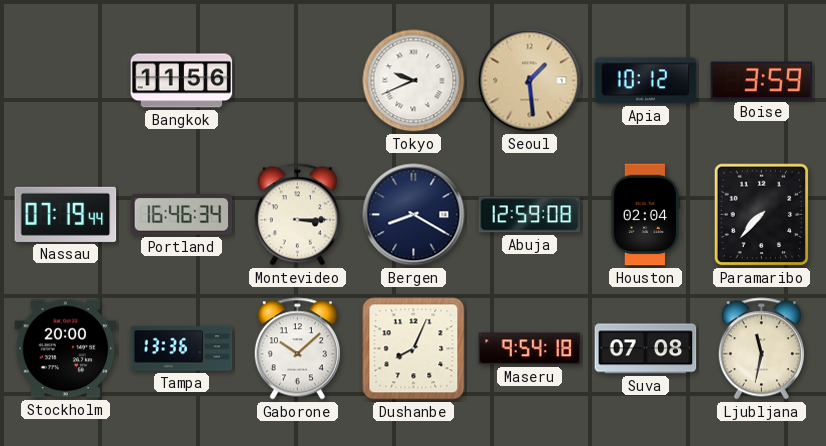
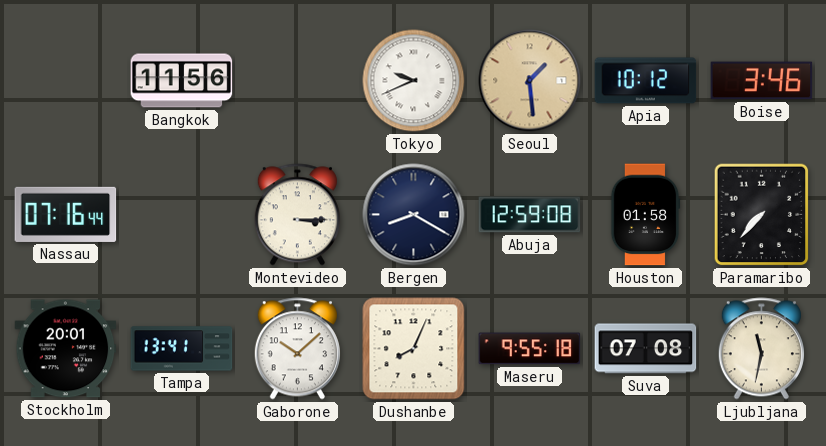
Boise: 3:59 -> 3:46
Nassau: 07:19 -> 07:16
Portland: 16:46 -> none
Houston: 02:04 -> 01:58
Stockholm: 20:00 -> 20:01
Tampa: 13:36 -> 13:41
Maseru: 9:54 -> 9:55
